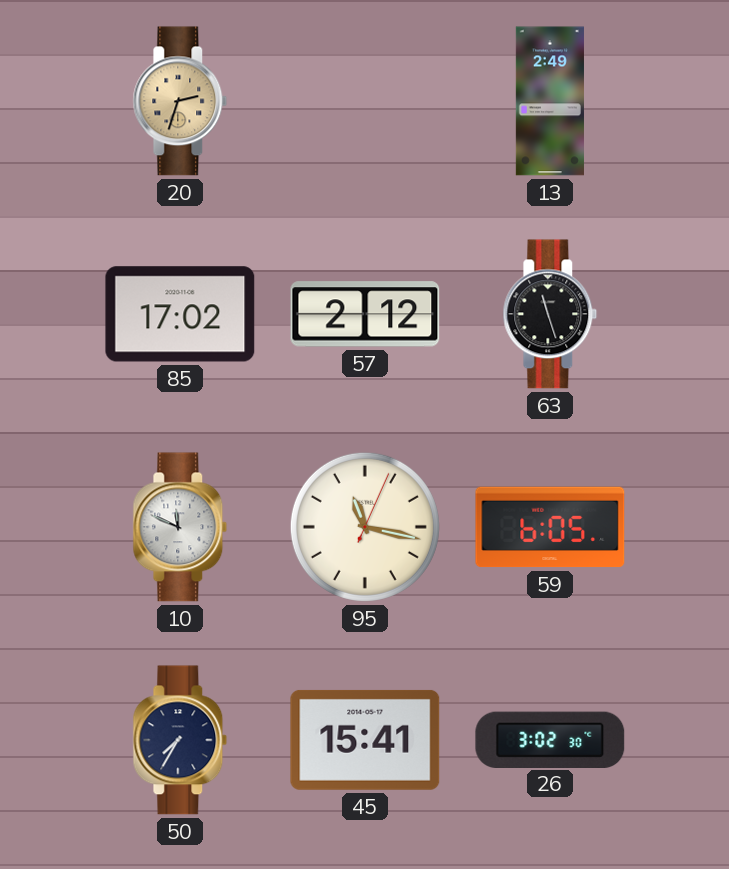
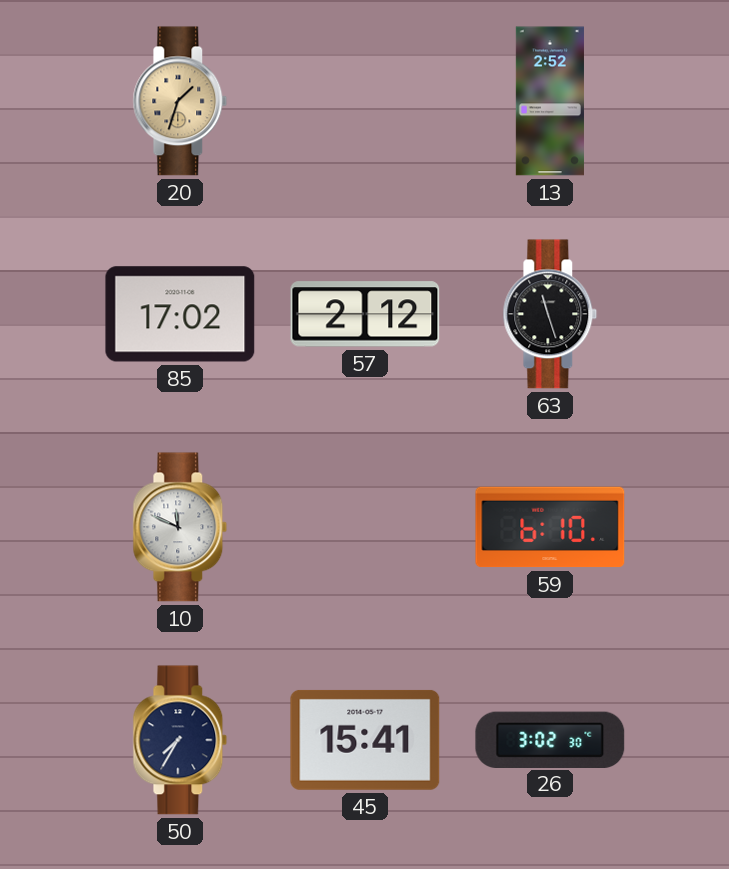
20: 2:33 -> 1:33
13: 2:49 -> 2:52
95: 11:17 -> none
59: 6:05 -> 6:10
